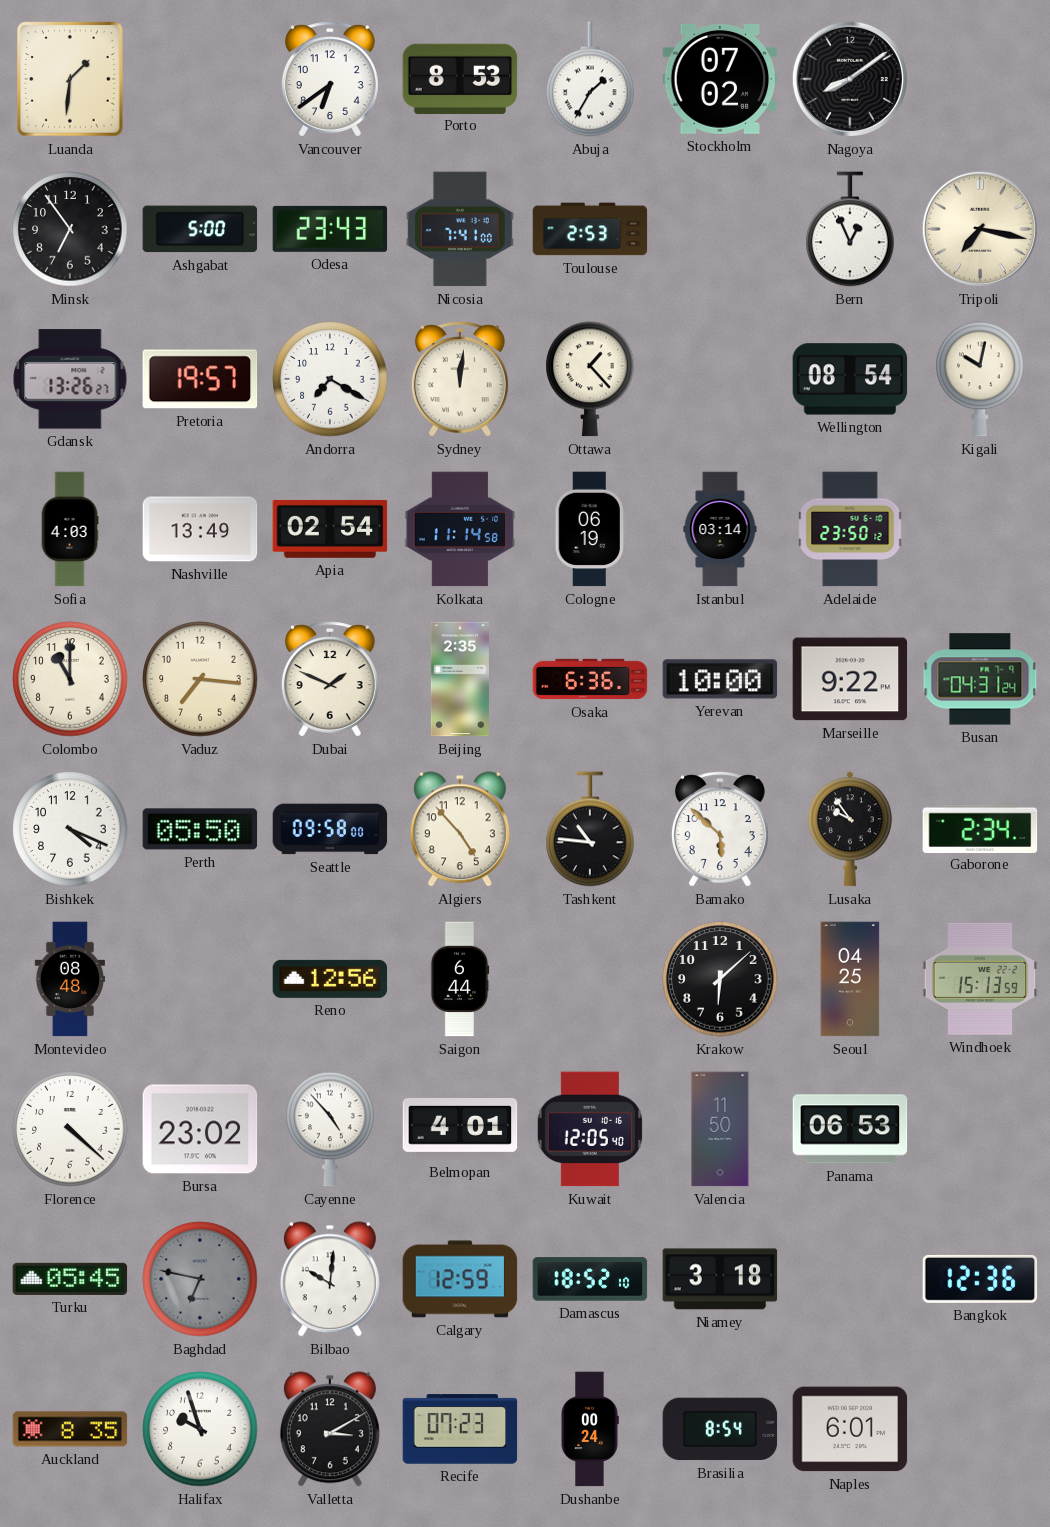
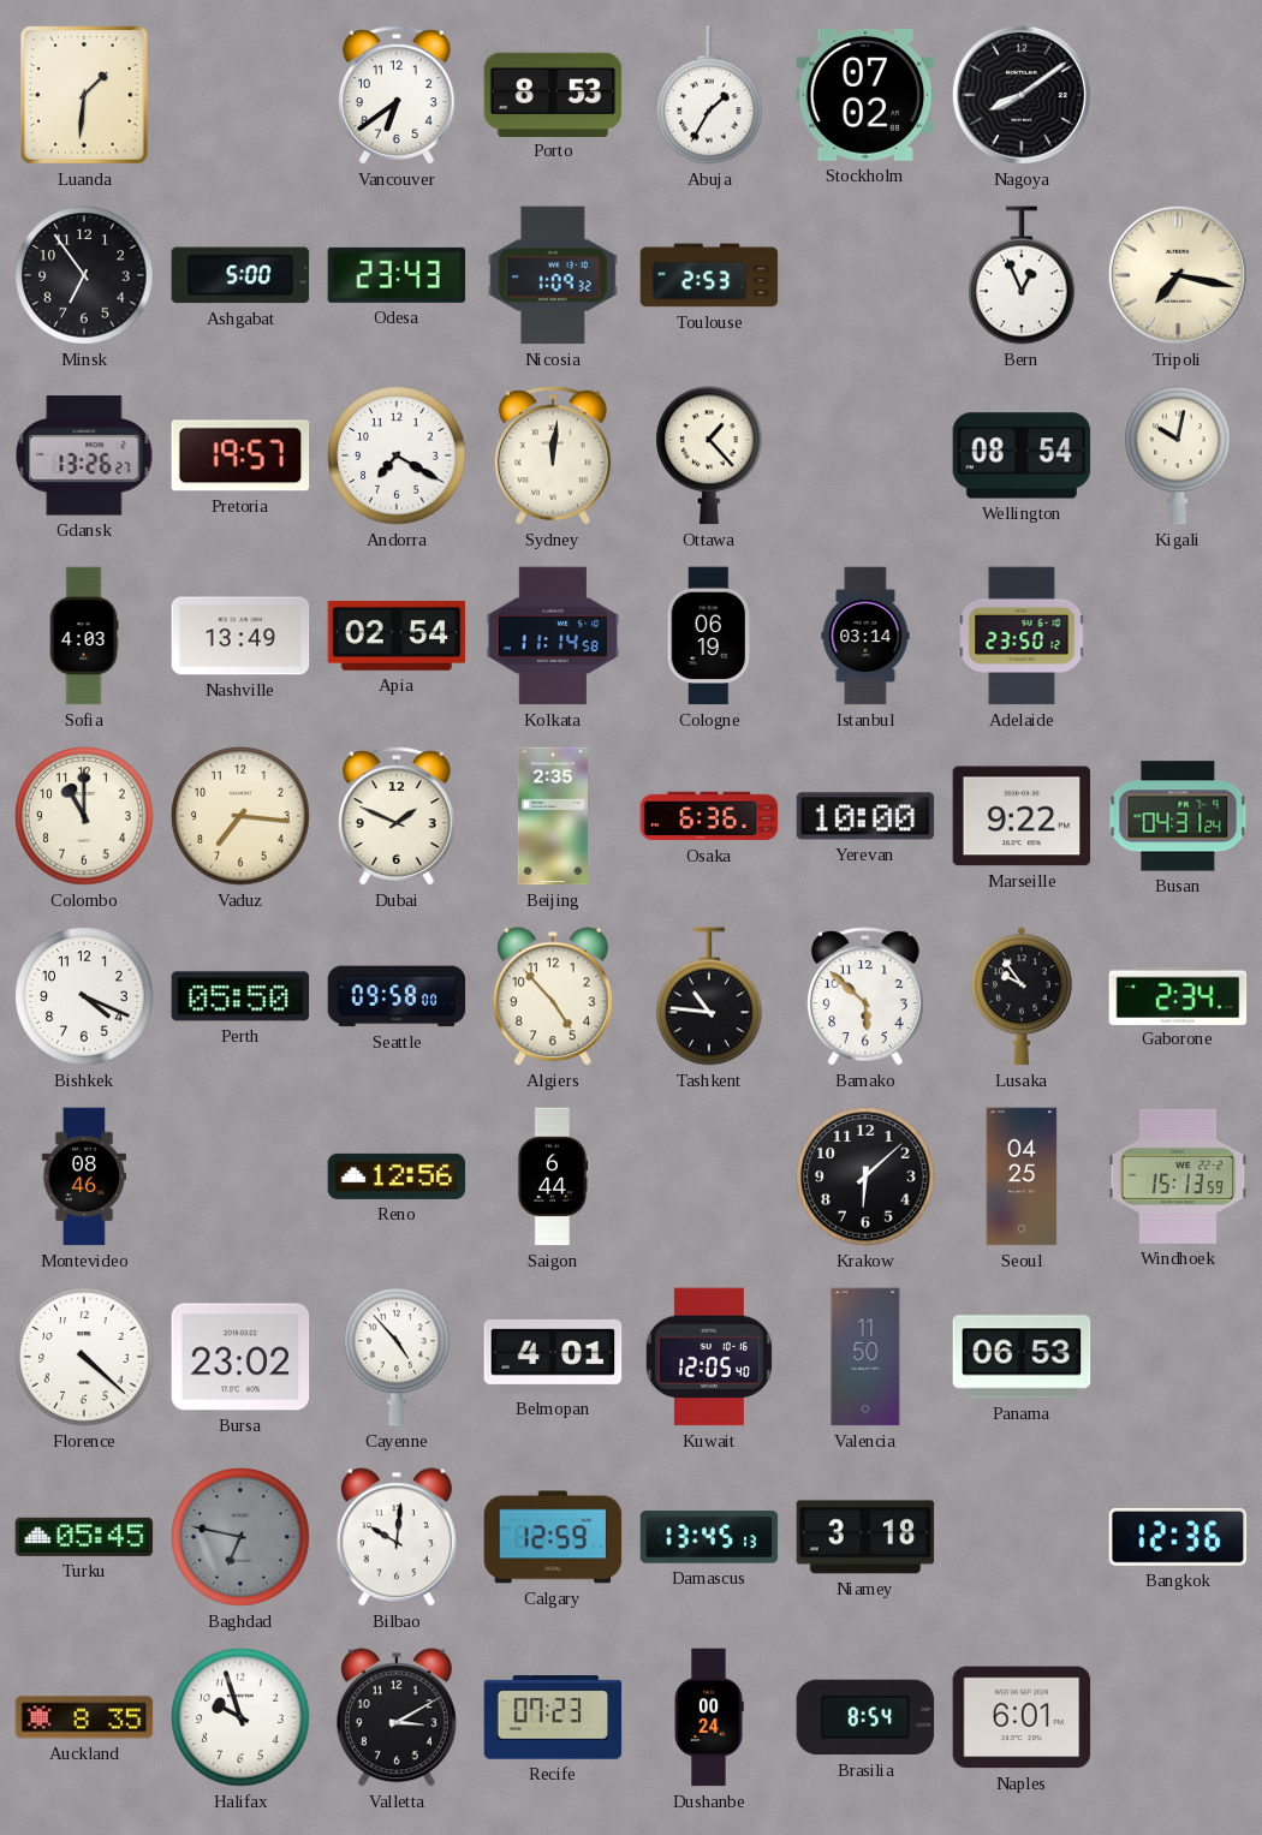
Nicosia: 7:41 -> 1:09
Montevideo: 08:48 -> 08:46
Damascus: 18:52 -> 13:45
